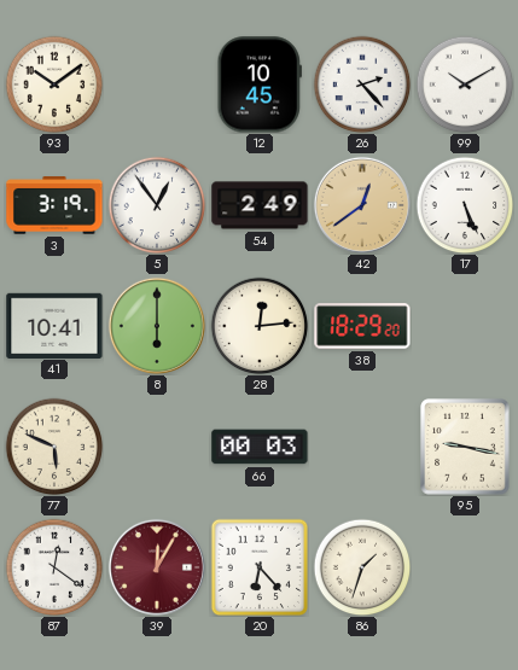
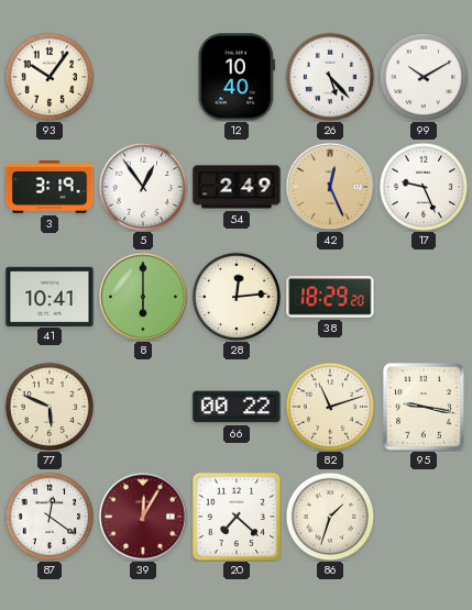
93: 10:09 -> 10:06
12: 10:45 -> 10:40
26: 2:23 -> 5:23
42: 12:39 -> 12:26
17: 5:26 -> 9:26
66: 00:03 -> 00:22
82: none -> 11:12
20: 6:23 -> 7:22
